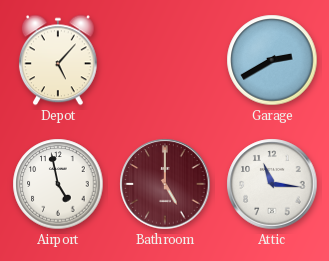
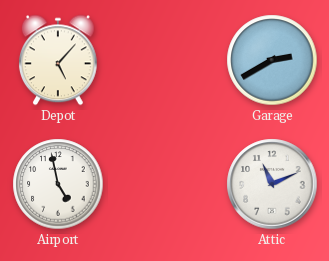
Bathroom: 5:00 -> none
Attic: 11:16 -> 11:11
